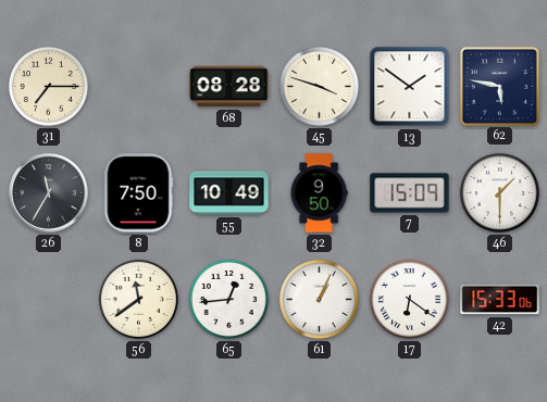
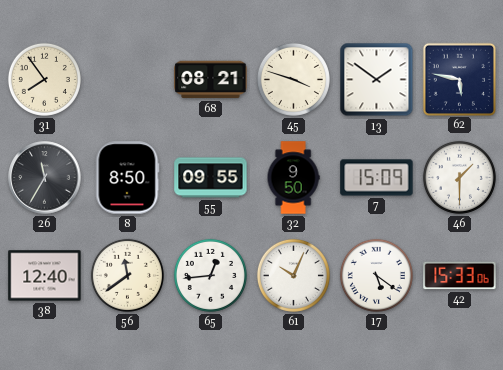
31: 7:15 -> 7:54
68: 08:28 -> 08:21
8: 7:50 -> 8:50
55: 10:49 -> 09:55
38: none -> 12:40
61: 1:04 -> 10:04
17: 6:21 -> 5:21
